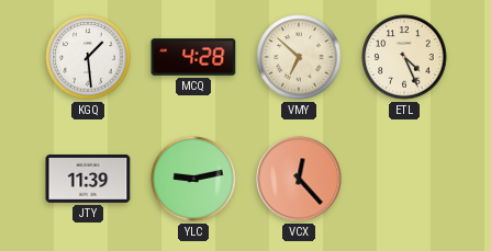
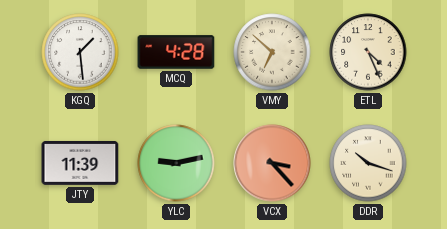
VCX: 12:23 -> 3:23
DDR: none -> 10:18
